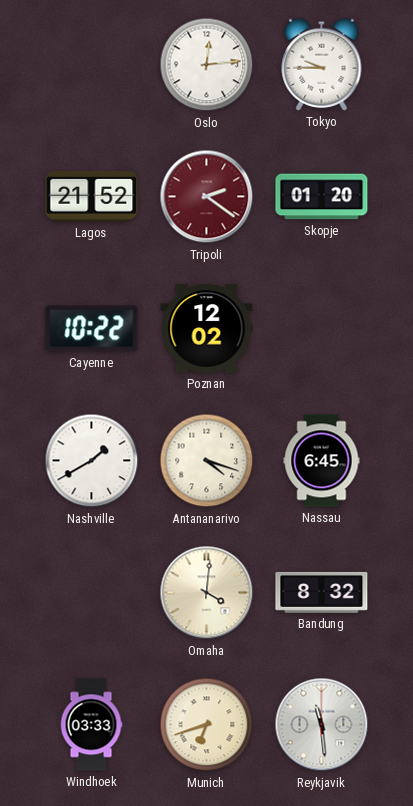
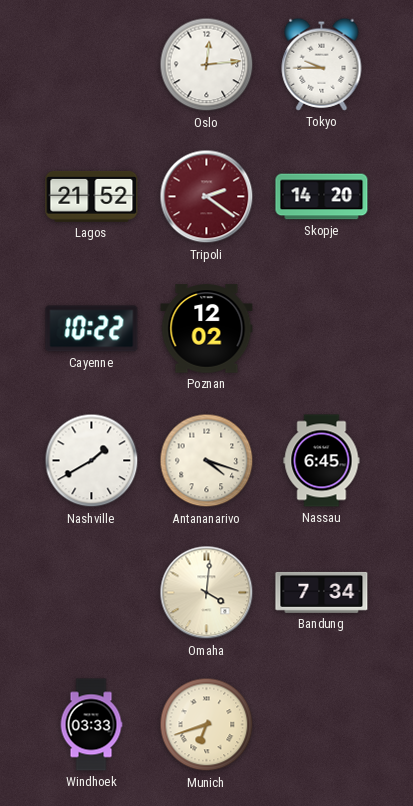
Skopje: 01:20 -> 14:20
Bandung: 8:32 -> 7:34
Reykjavik: 11:29 -> none
